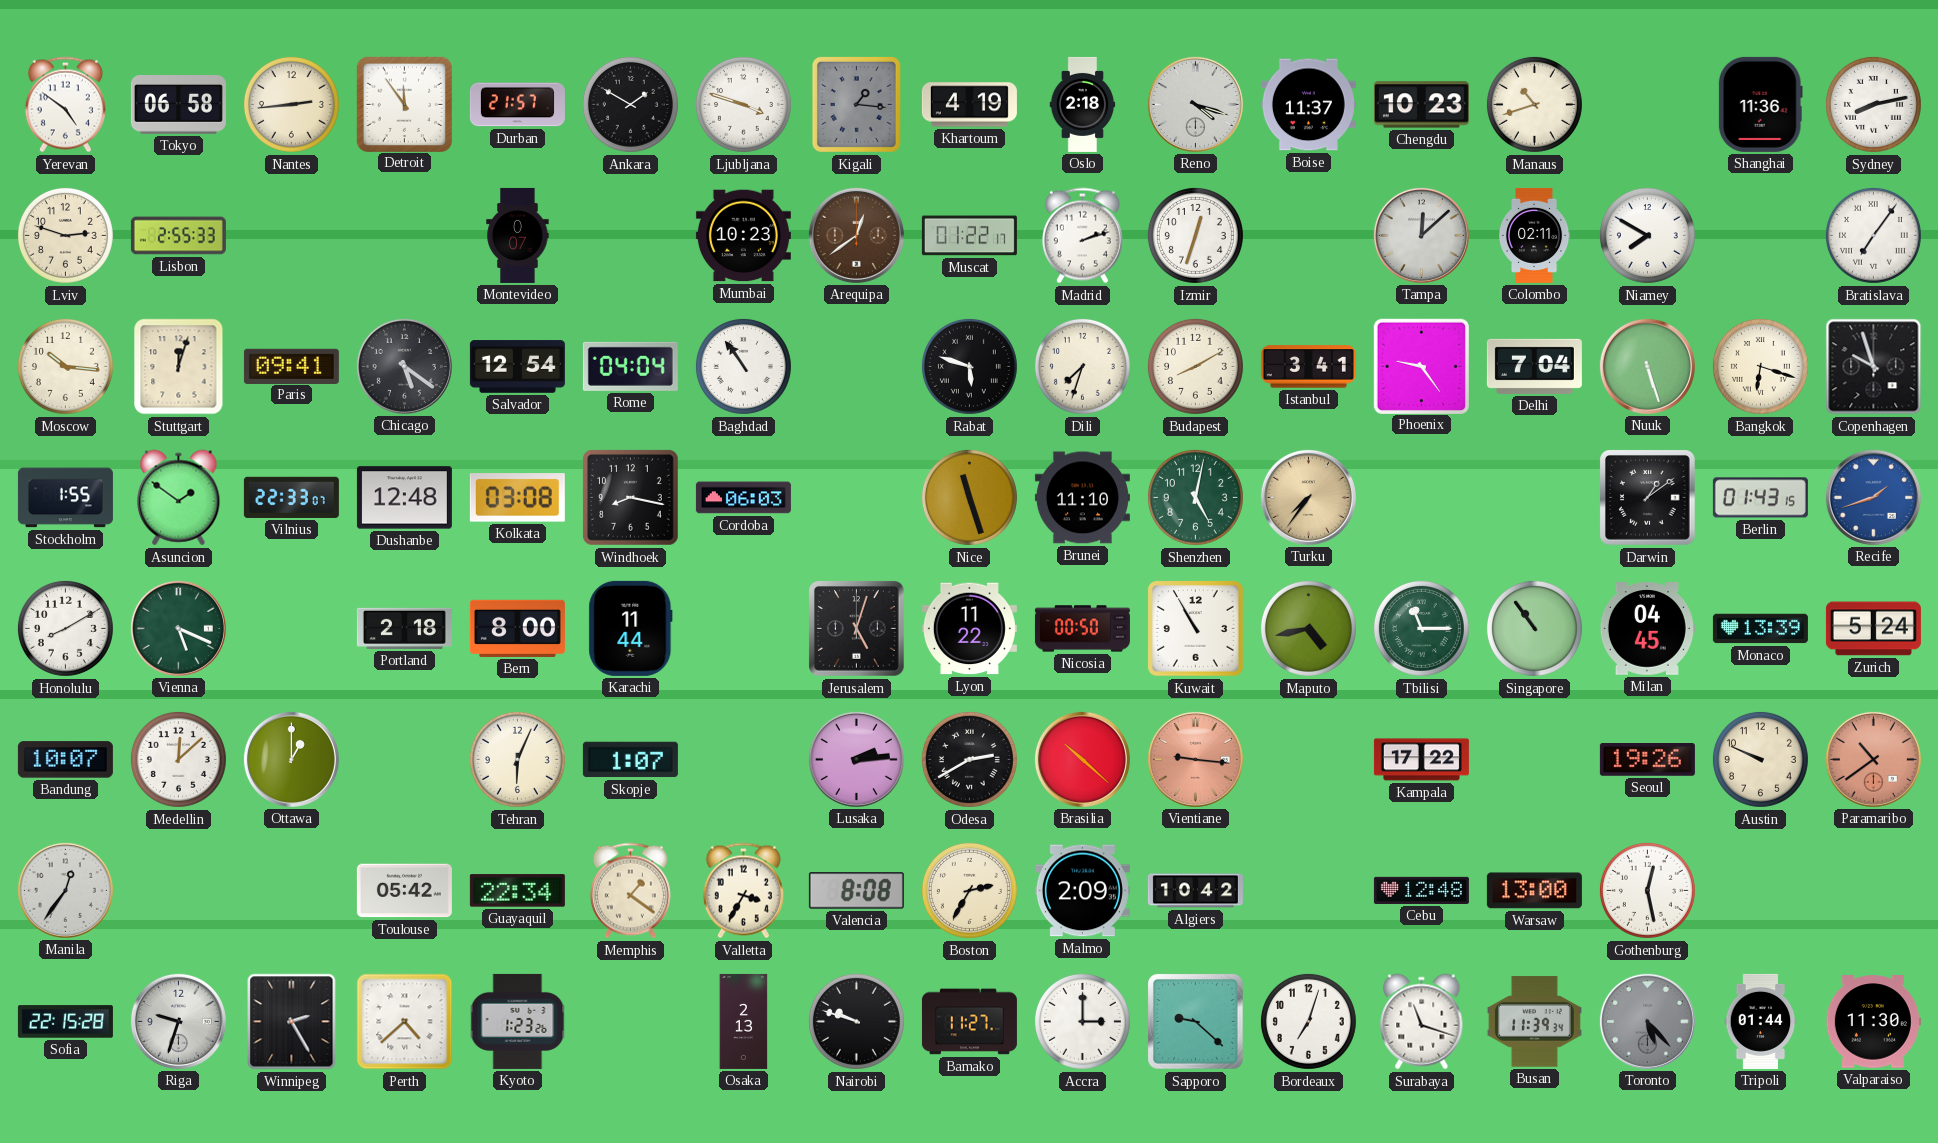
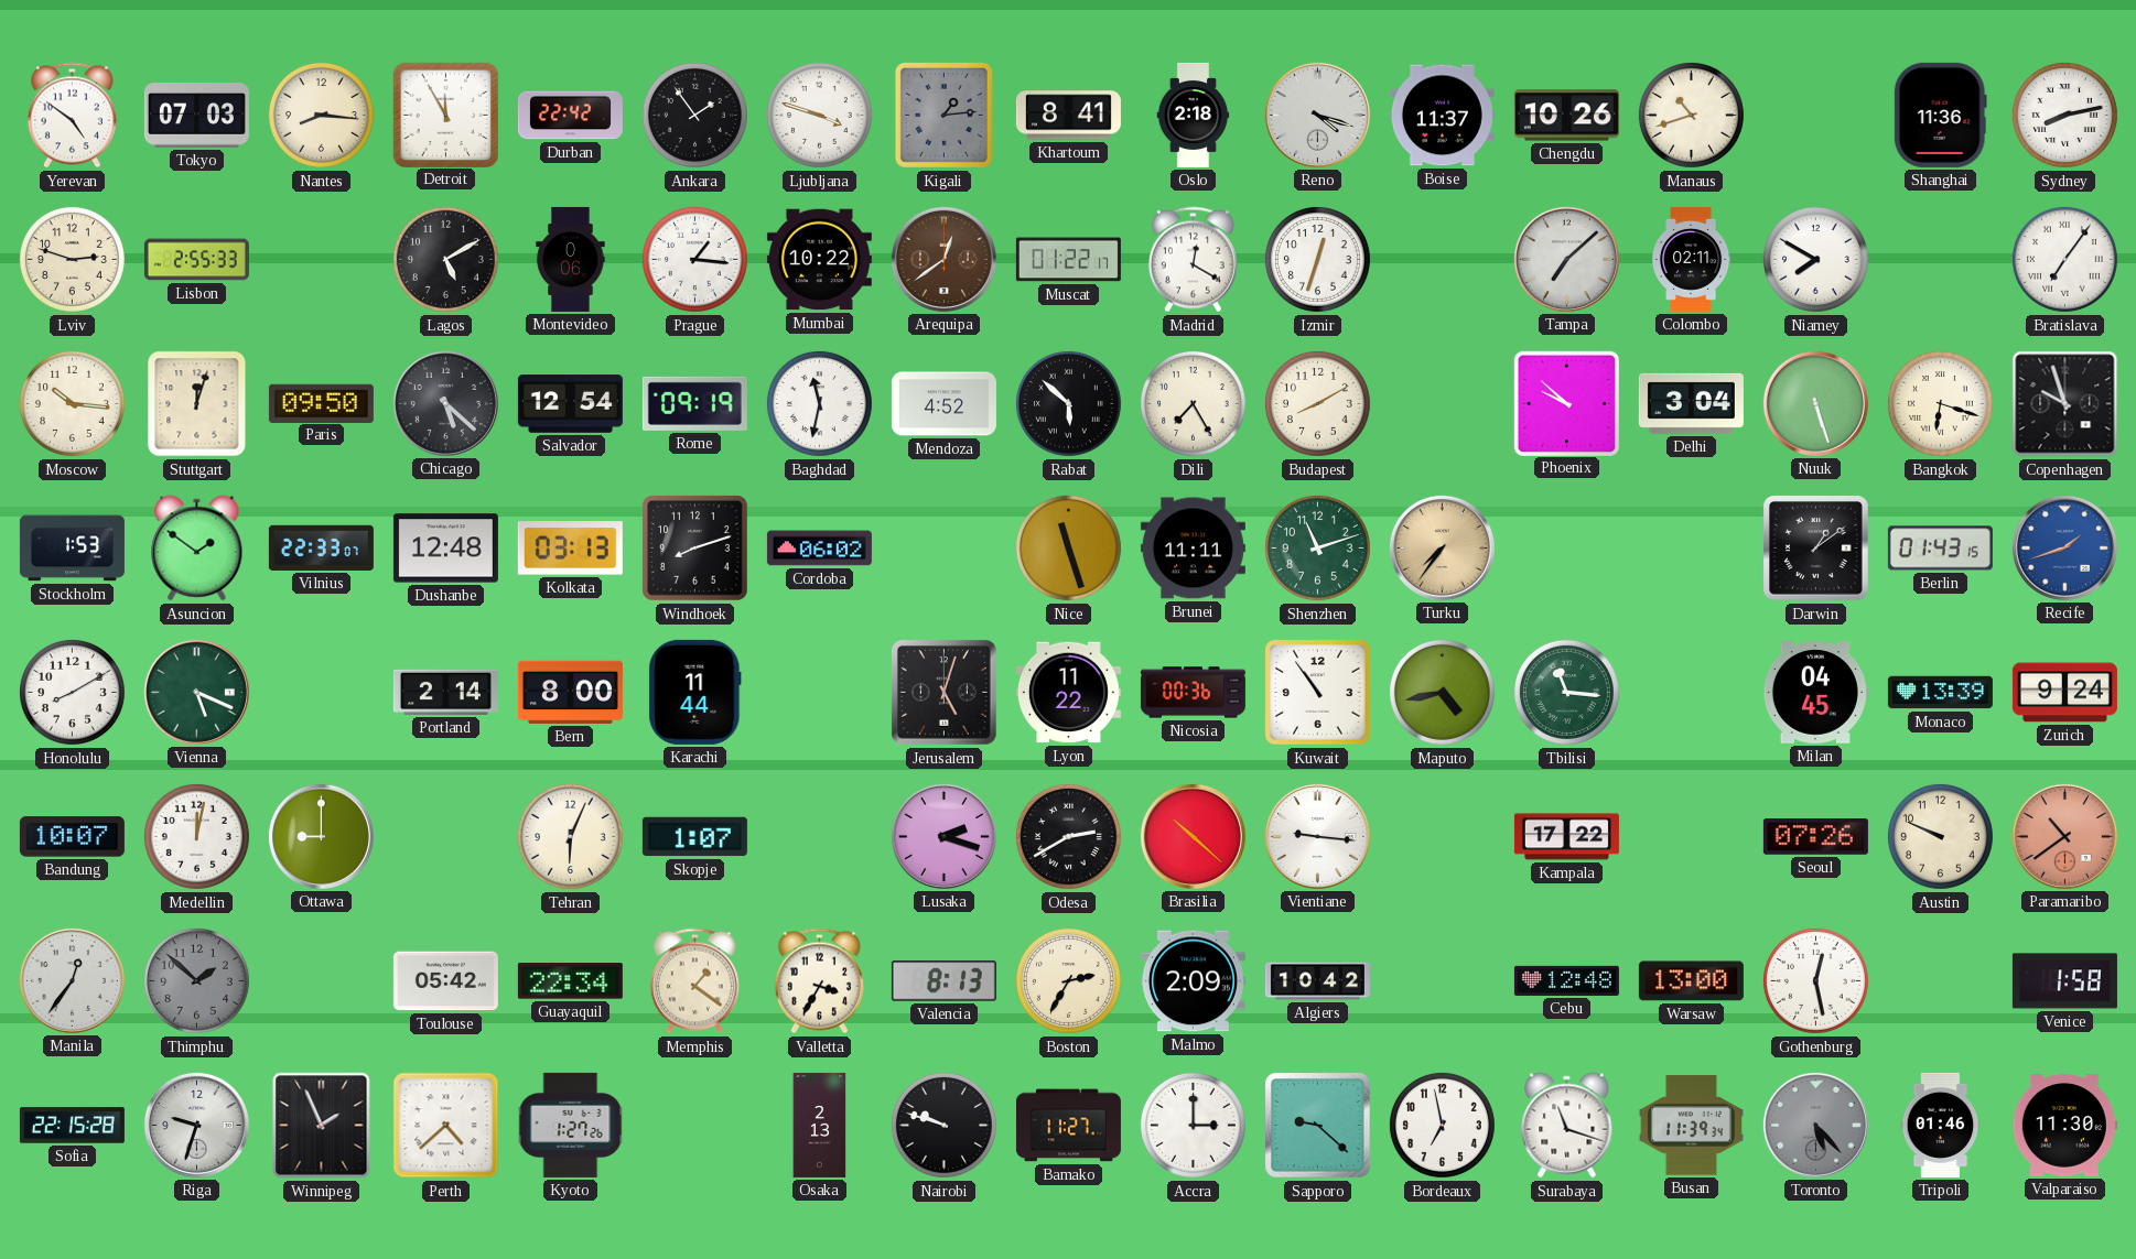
Tokyo: 06:58 -> 07:03
Nantes: 2:44 -> 8:16
Detroit: 11:54 -> 11:55
Durban: 21:57 -> 22:42
Ankara: 1:50 -> 1:54
Kigali: 1:16 -> 1:14
Khartoum: 4:19 -> 8:41
Chengdu: 10:23 -> 10:26
Lagos: none -> 5:10
Montevideo: 0:07 -> 0:06
Prague: none -> 1:16
Mumbai: 10:23 -> 10:22
Madrid: 2:12 -> 12:20
Tampa: 12:08 -> 7:08
Paris: 09:41 -> 09:50
Chicago: 5:21 -> 5:22
Rome: 04:04 -> 09:19
Baghdad: 10:54 -> 11:32
Mendoza: none -> 4:52
Rabat: 5:48 -> 5:52
Dili: 7:33 -> 7:25
Istanbul: 3:41 -> none
Phoenix: 9:24 -> 9:52
Delhi: 7:04 -> 3:04
Stockholm: 1:55 -> 1:53
Kolkata: 03:08 -> 03:13
Windhoek: 8:17 -> 8:12
Cordoba: 06:03 -> 06:02
Brunei: 11:10 -> 11:11
Shenzhen: 5:02 -> 11:12
Portland: 2:18 -> 2:14
Nicosia: 00:50 -> 00:36
Kuwait: 10:55 -> 10:54
Tbilisi: 11:15 -> 11:16
Singapore: 10:54 -> none
Zurich: 5:24 -> 9:24
Medellin: 12:08 -> 12:02
Ottawa: 1:00 -> 9:00
Lusaka: 2:14 -> 2:18
Vientiane dial: salmon -> white
Seoul: 19:26 -> 07:26
Thimphu: none -> 1:52
Valencia: 8:08 -> 8:13
Venice: none -> 1:58
Winnipeg: 2:25 -> 1:56
Kyoto: 1:23 -> 1:27
Bordeaux: 7:03 -> 6:58
Tripoli: 01:44 -> 01:46
